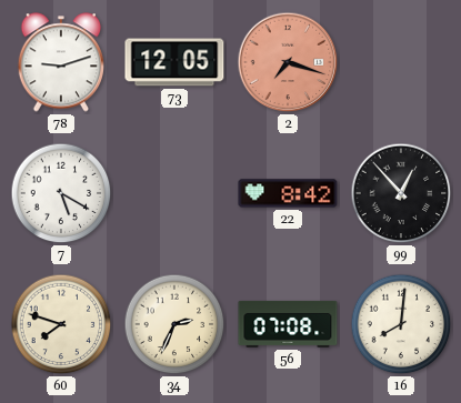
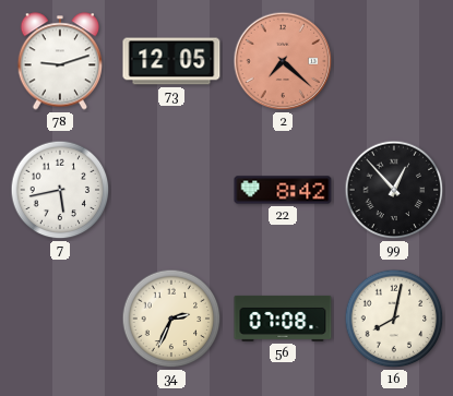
2: 7:18 -> 7:22
7: 5:20 -> 5:43
60: 7:48 -> none
16: 8:01 -> 8:02
